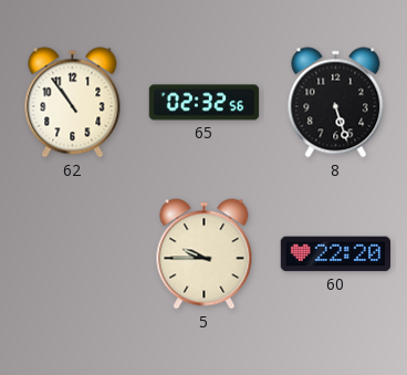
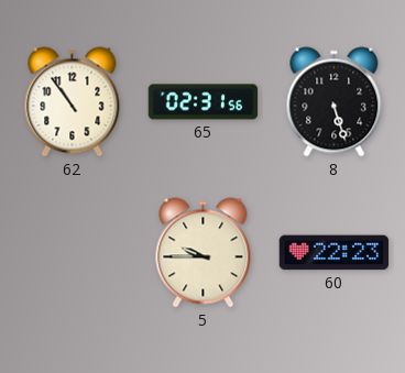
65: 02:32 -> 02:31
60: 22:20 -> 22:23
